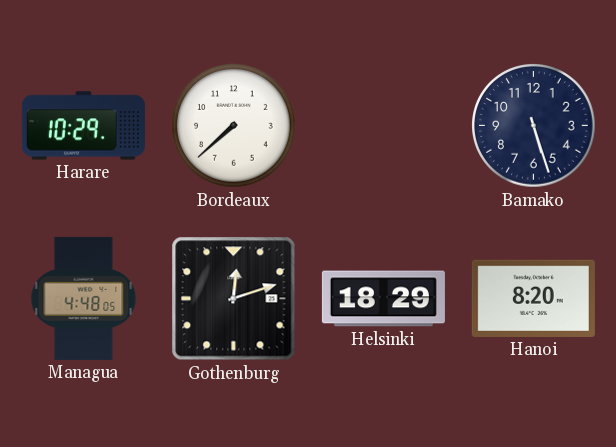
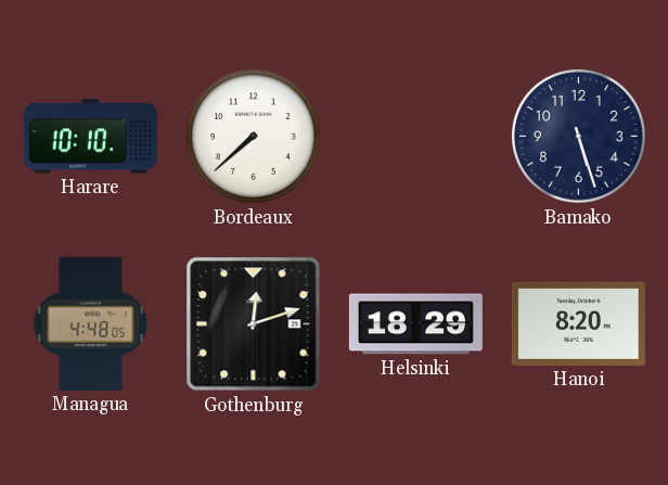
Harare: 10:29 -> 10:10
